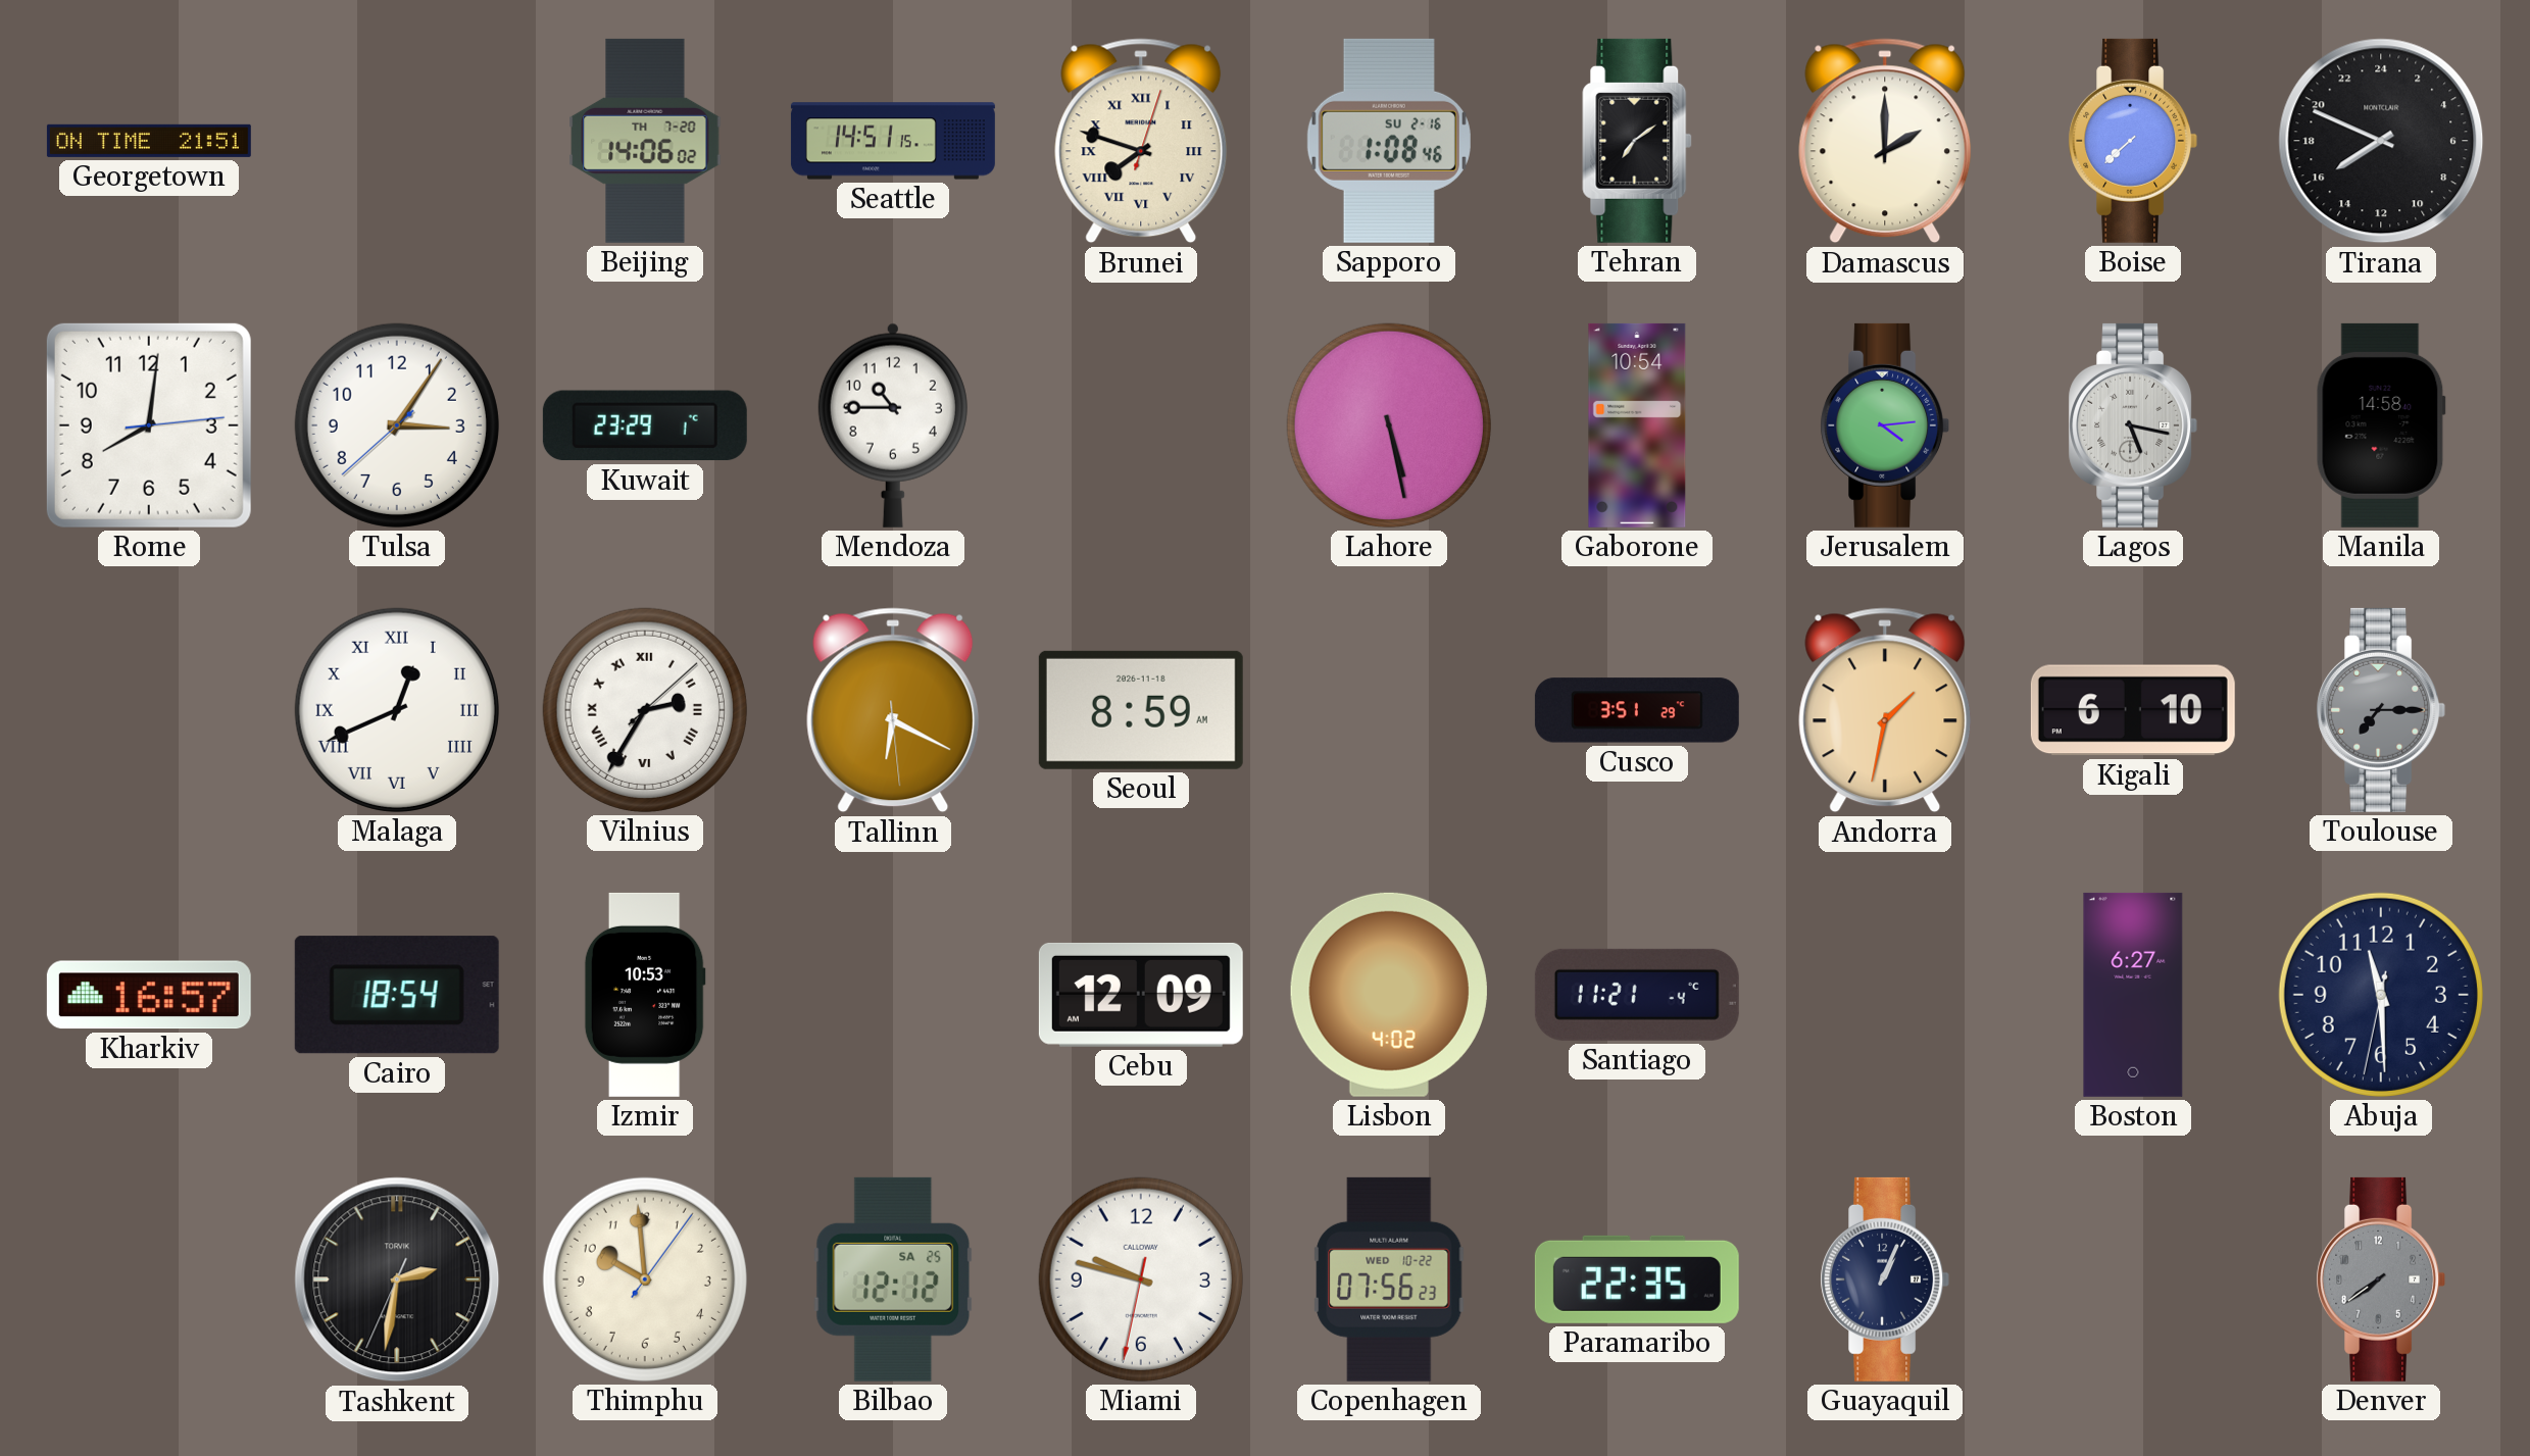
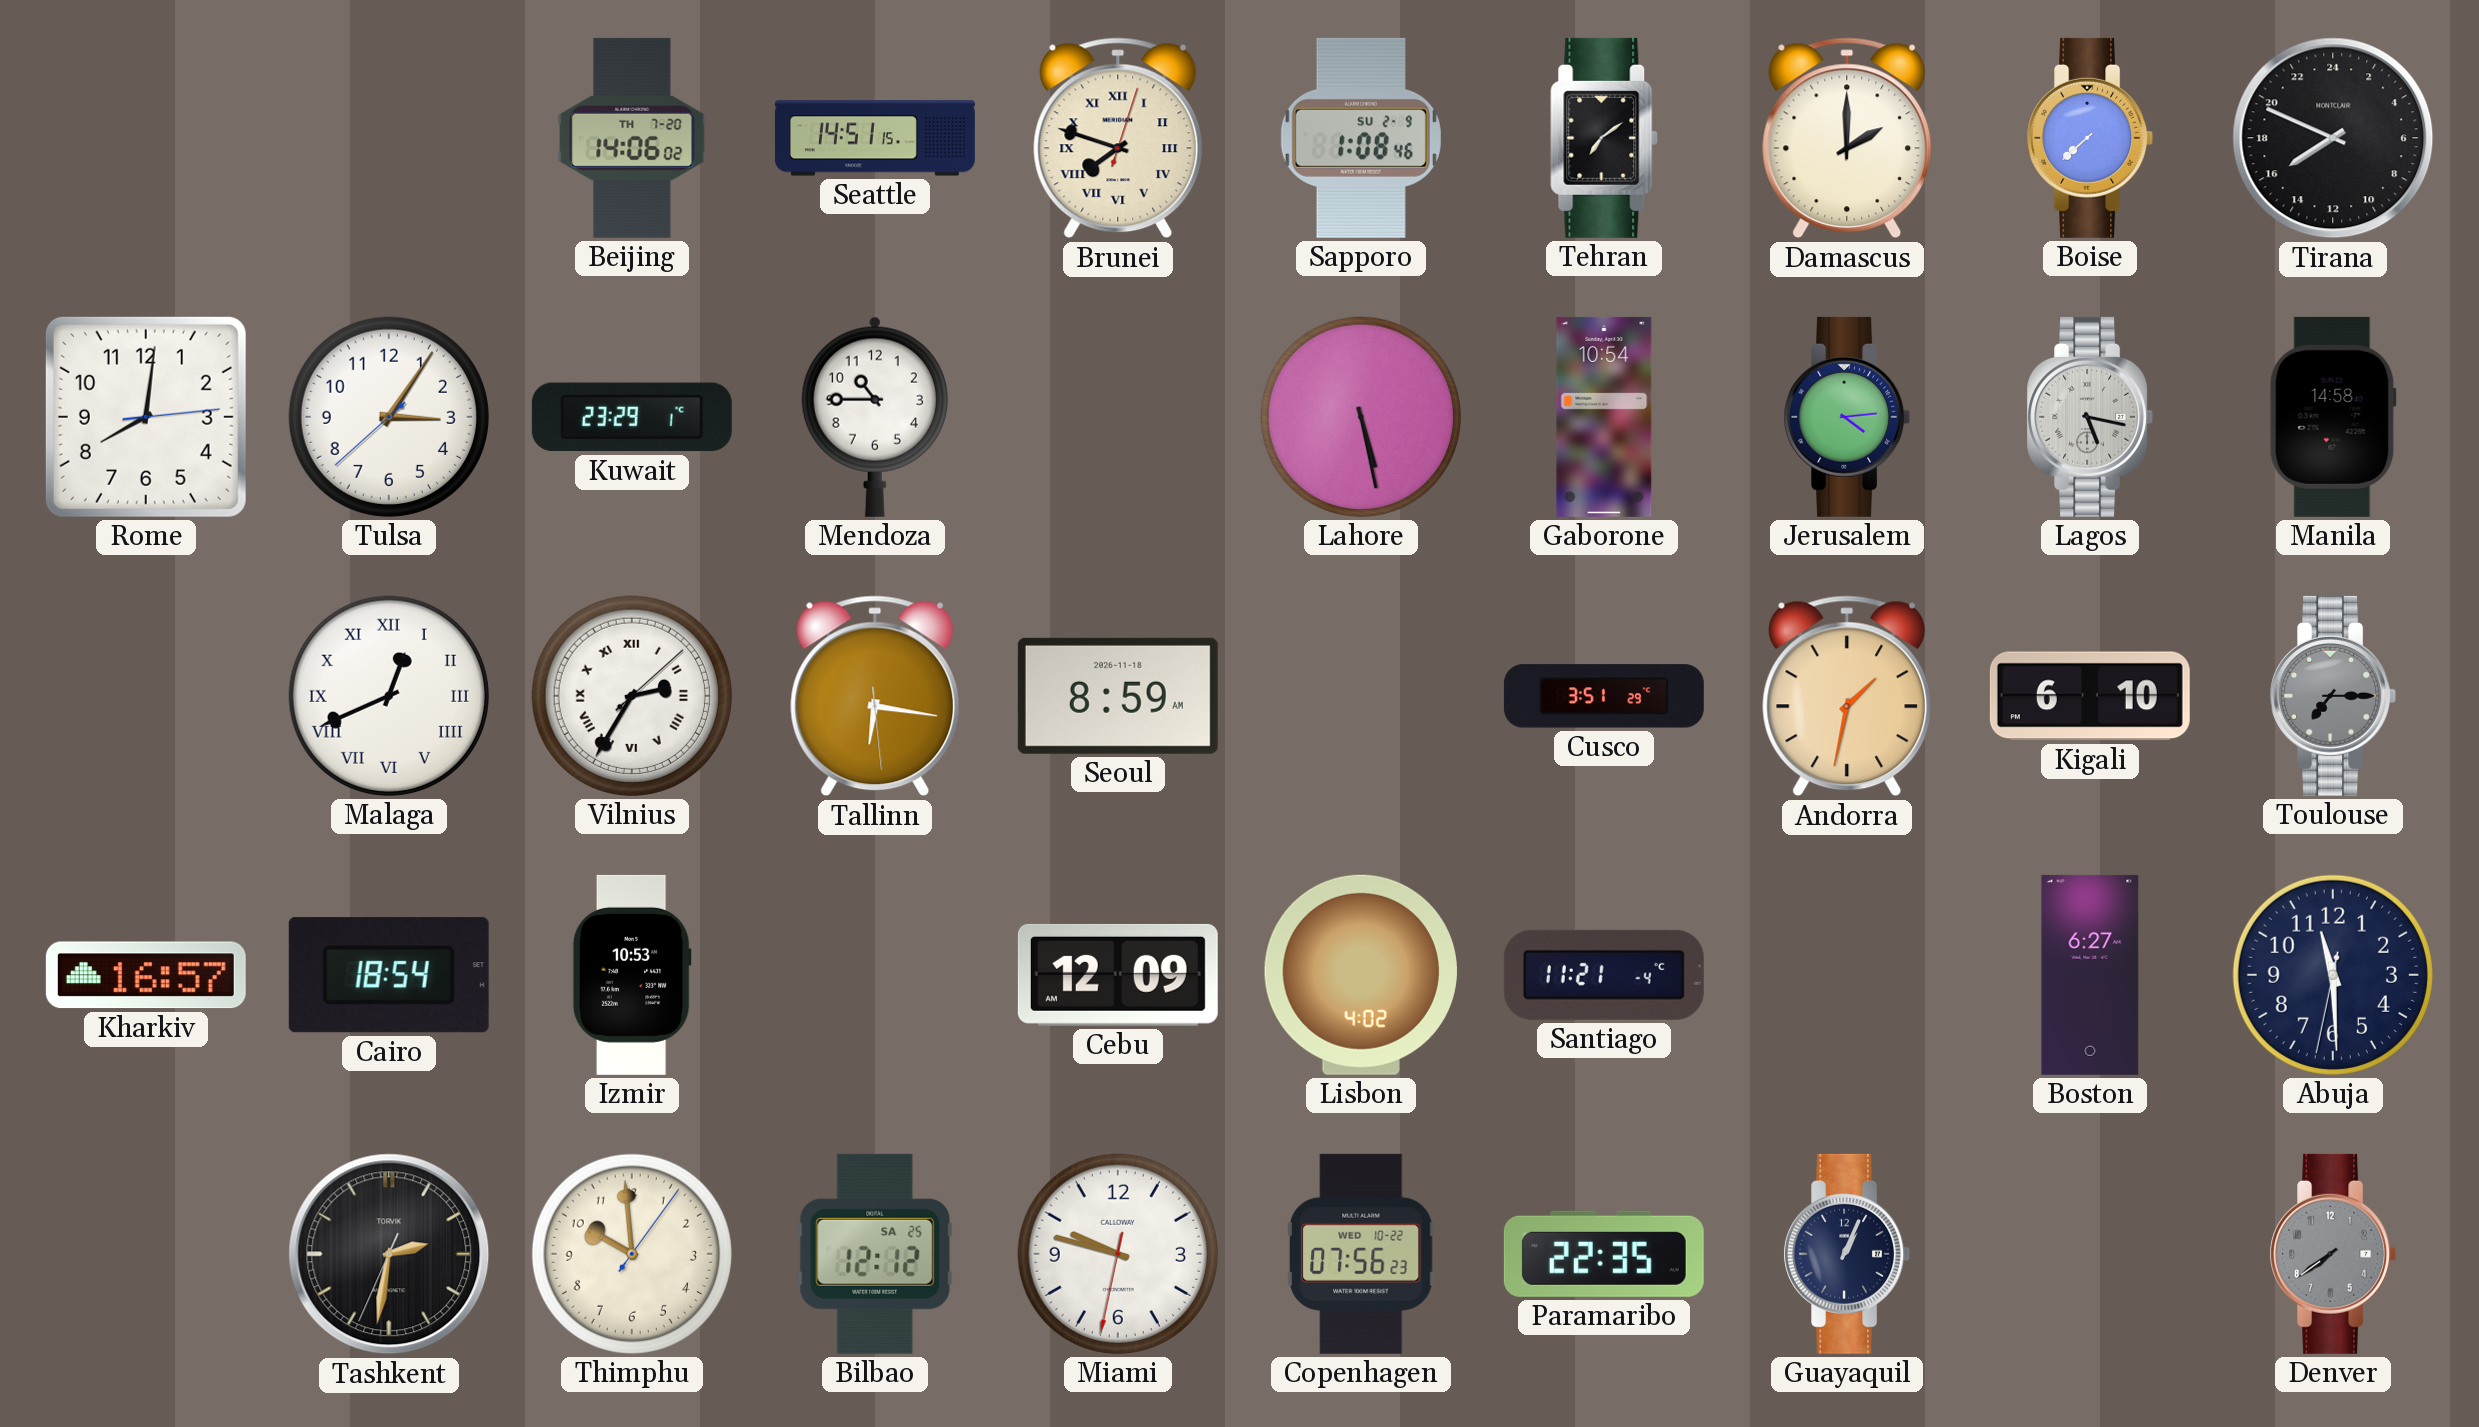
Georgetown: 21:51 -> none
Sapporo date: SU 2-16 -> SU 2-9
Tallinn: 6:19 -> 6:16
